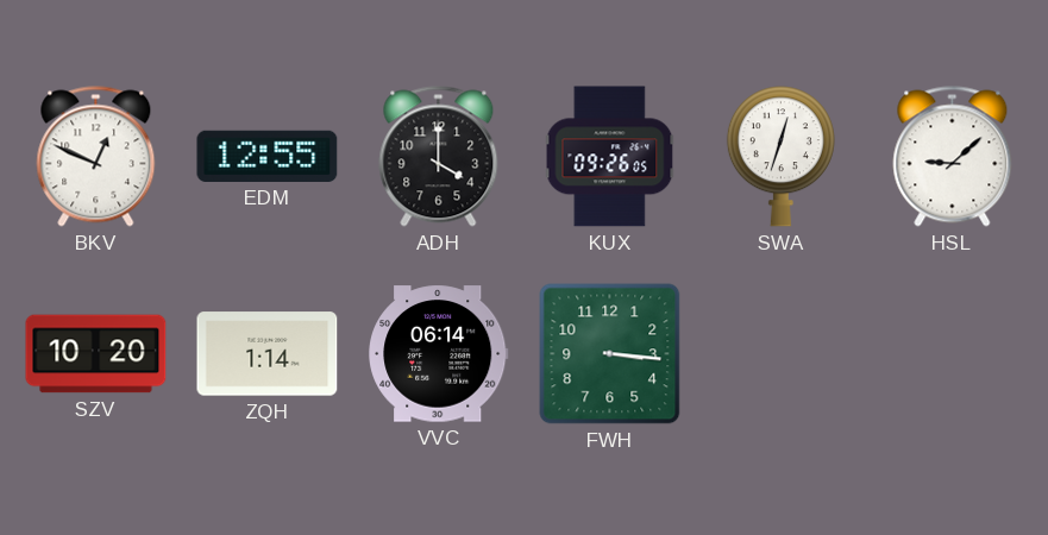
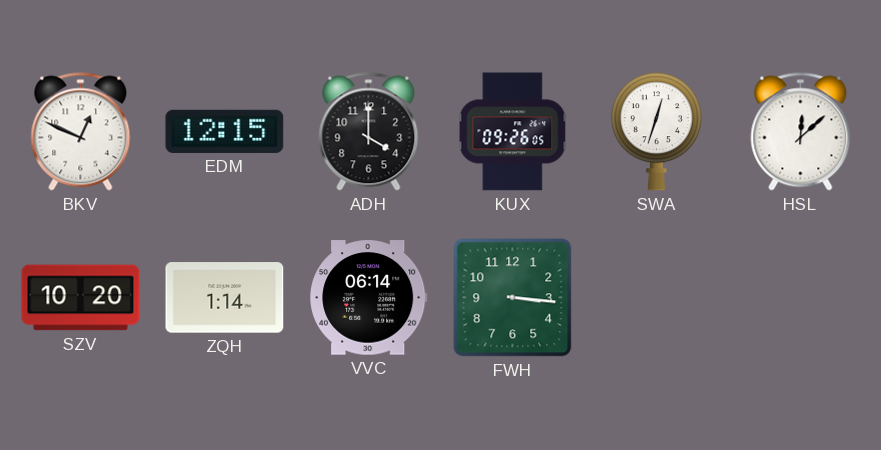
EDM: 12:55 -> 12:15
HSL: 9:08 -> 12:08
